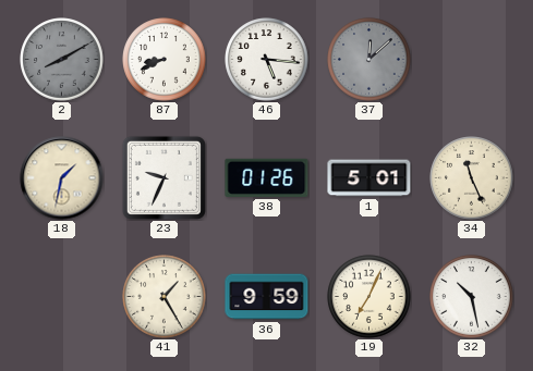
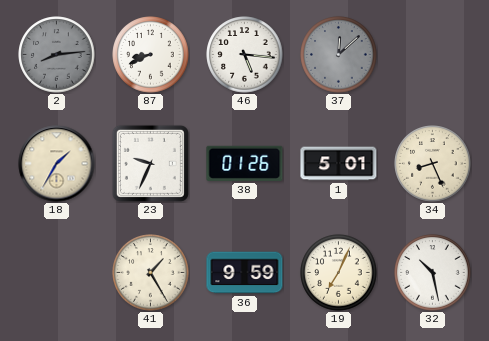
2: 8:10 -> 8:14
18: 1:32 -> 1:35
34: 11:26 -> 8:26
